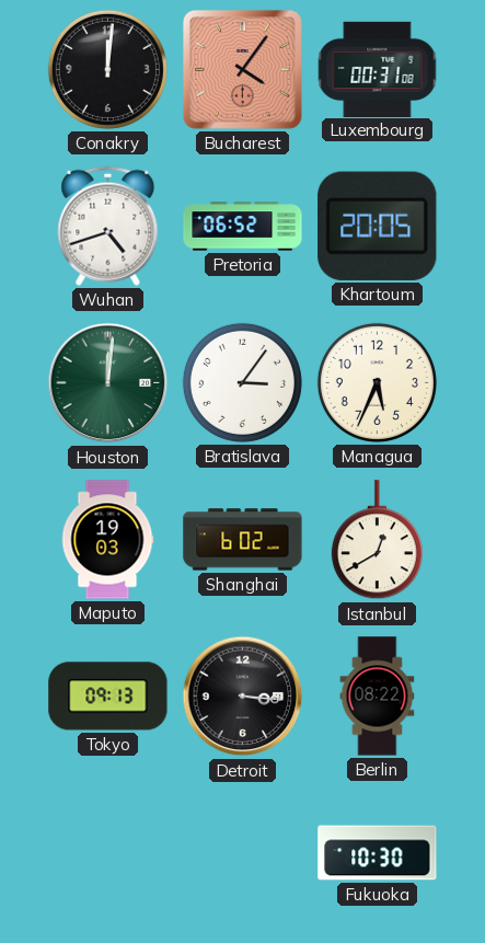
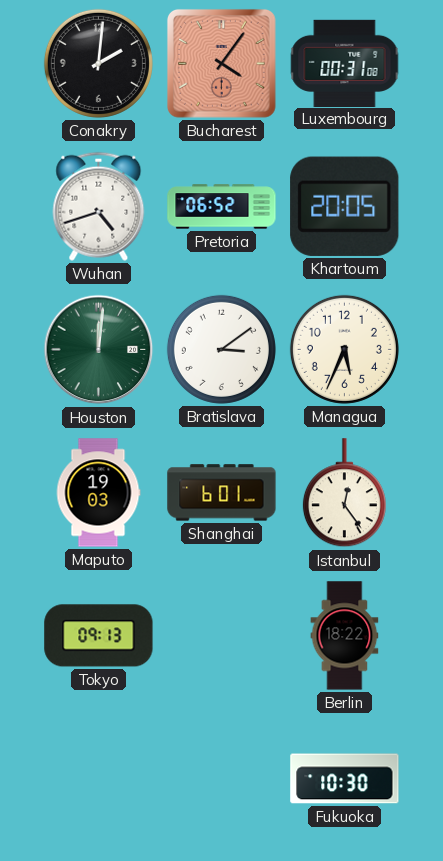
Conakry: 12:01 -> 2:01
Bratislava: 3:06 -> 3:09
Shanghai: 6:02 -> 6:01
Istanbul: 12:40 -> 12:24
Detroit: 3:16 -> none
Berlin: 08:22 -> 18:22
